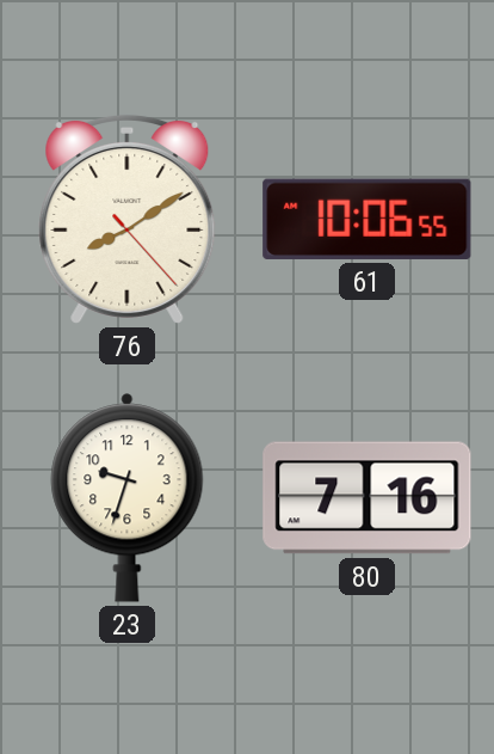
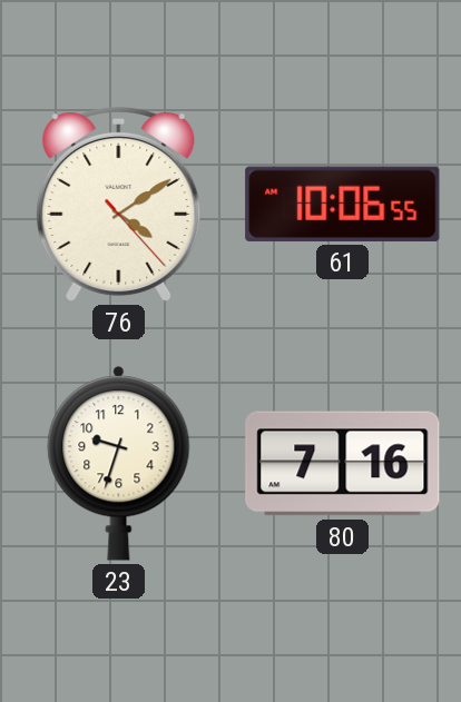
76: 8:09 -> 4:09
